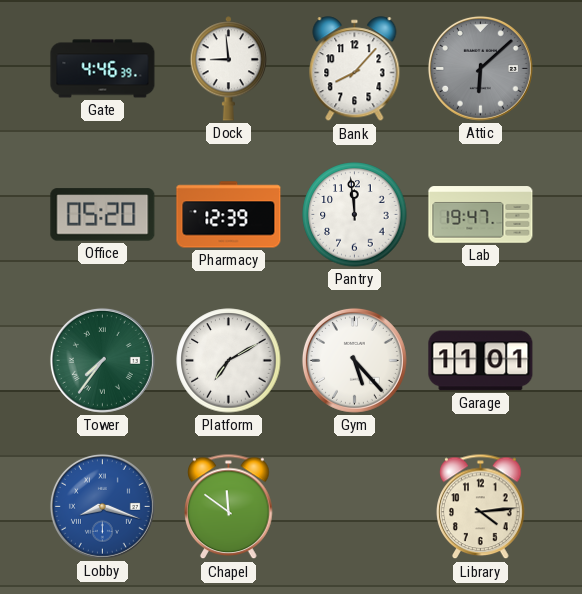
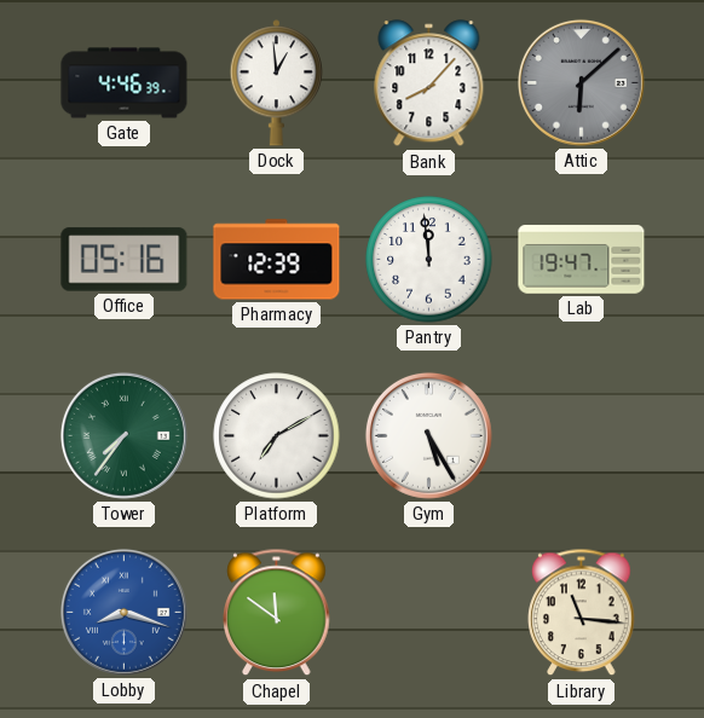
Dock: 8:59 -> 12:59
Office: 05:20 -> 05:16
Gym: 5:23 -> 5:25
Garage: 11:01 -> none
Library: 4:14 -> 11:16
